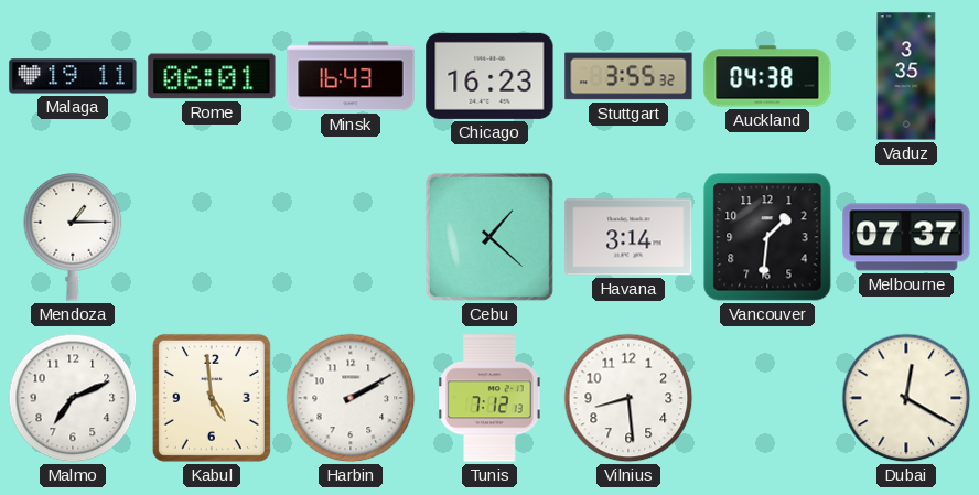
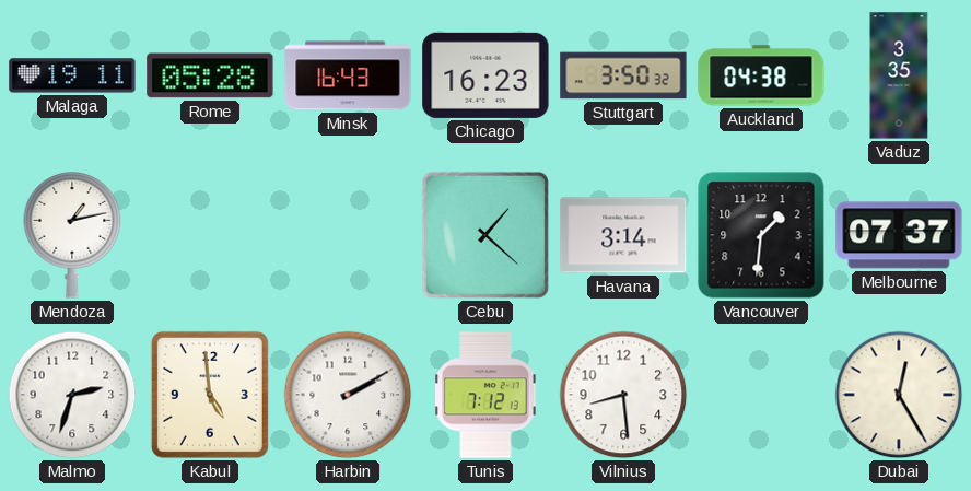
Rome: 06:01 -> 05:28
Stuttgart: 3:55 -> 3:50
Mendoza: 1:15 -> 1:13
Malmo: 7:11 -> 2:33
Dubai: 12:20 -> 12:25
